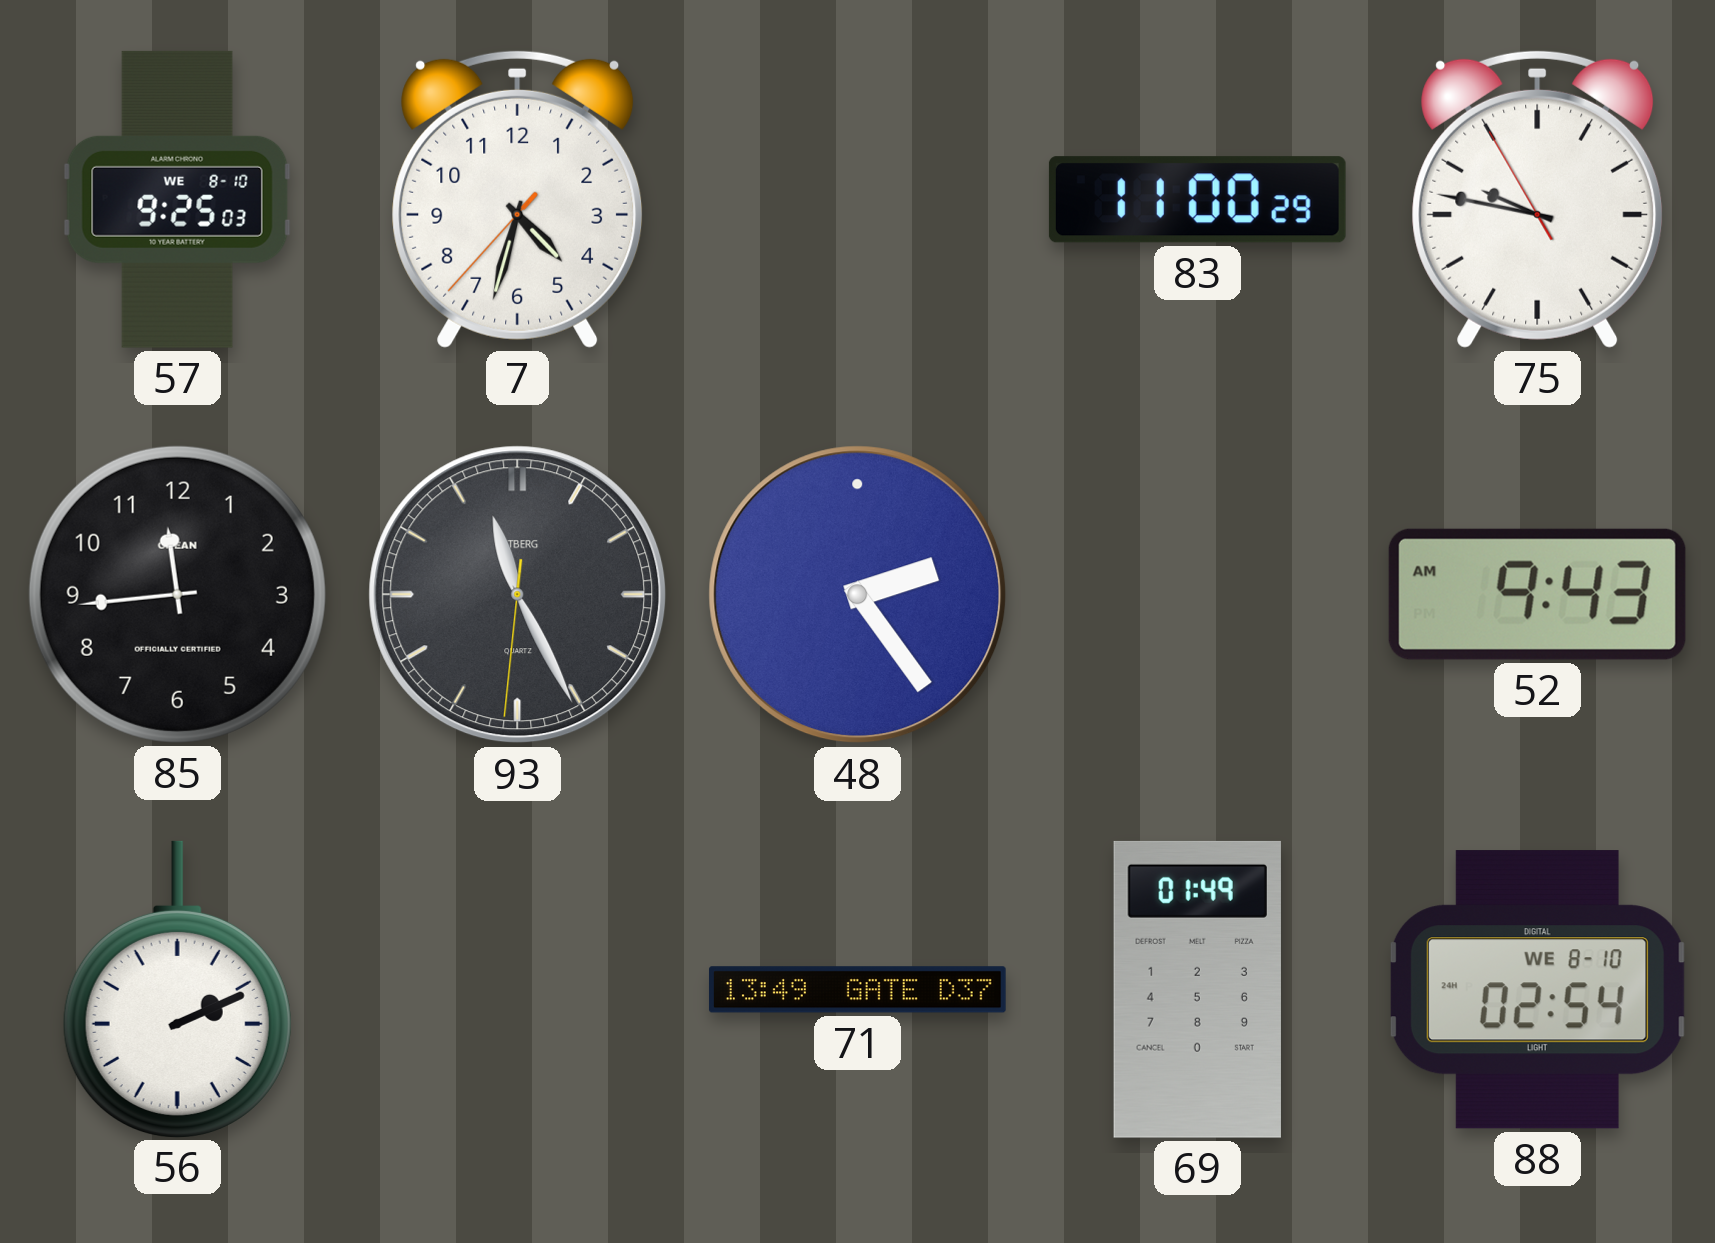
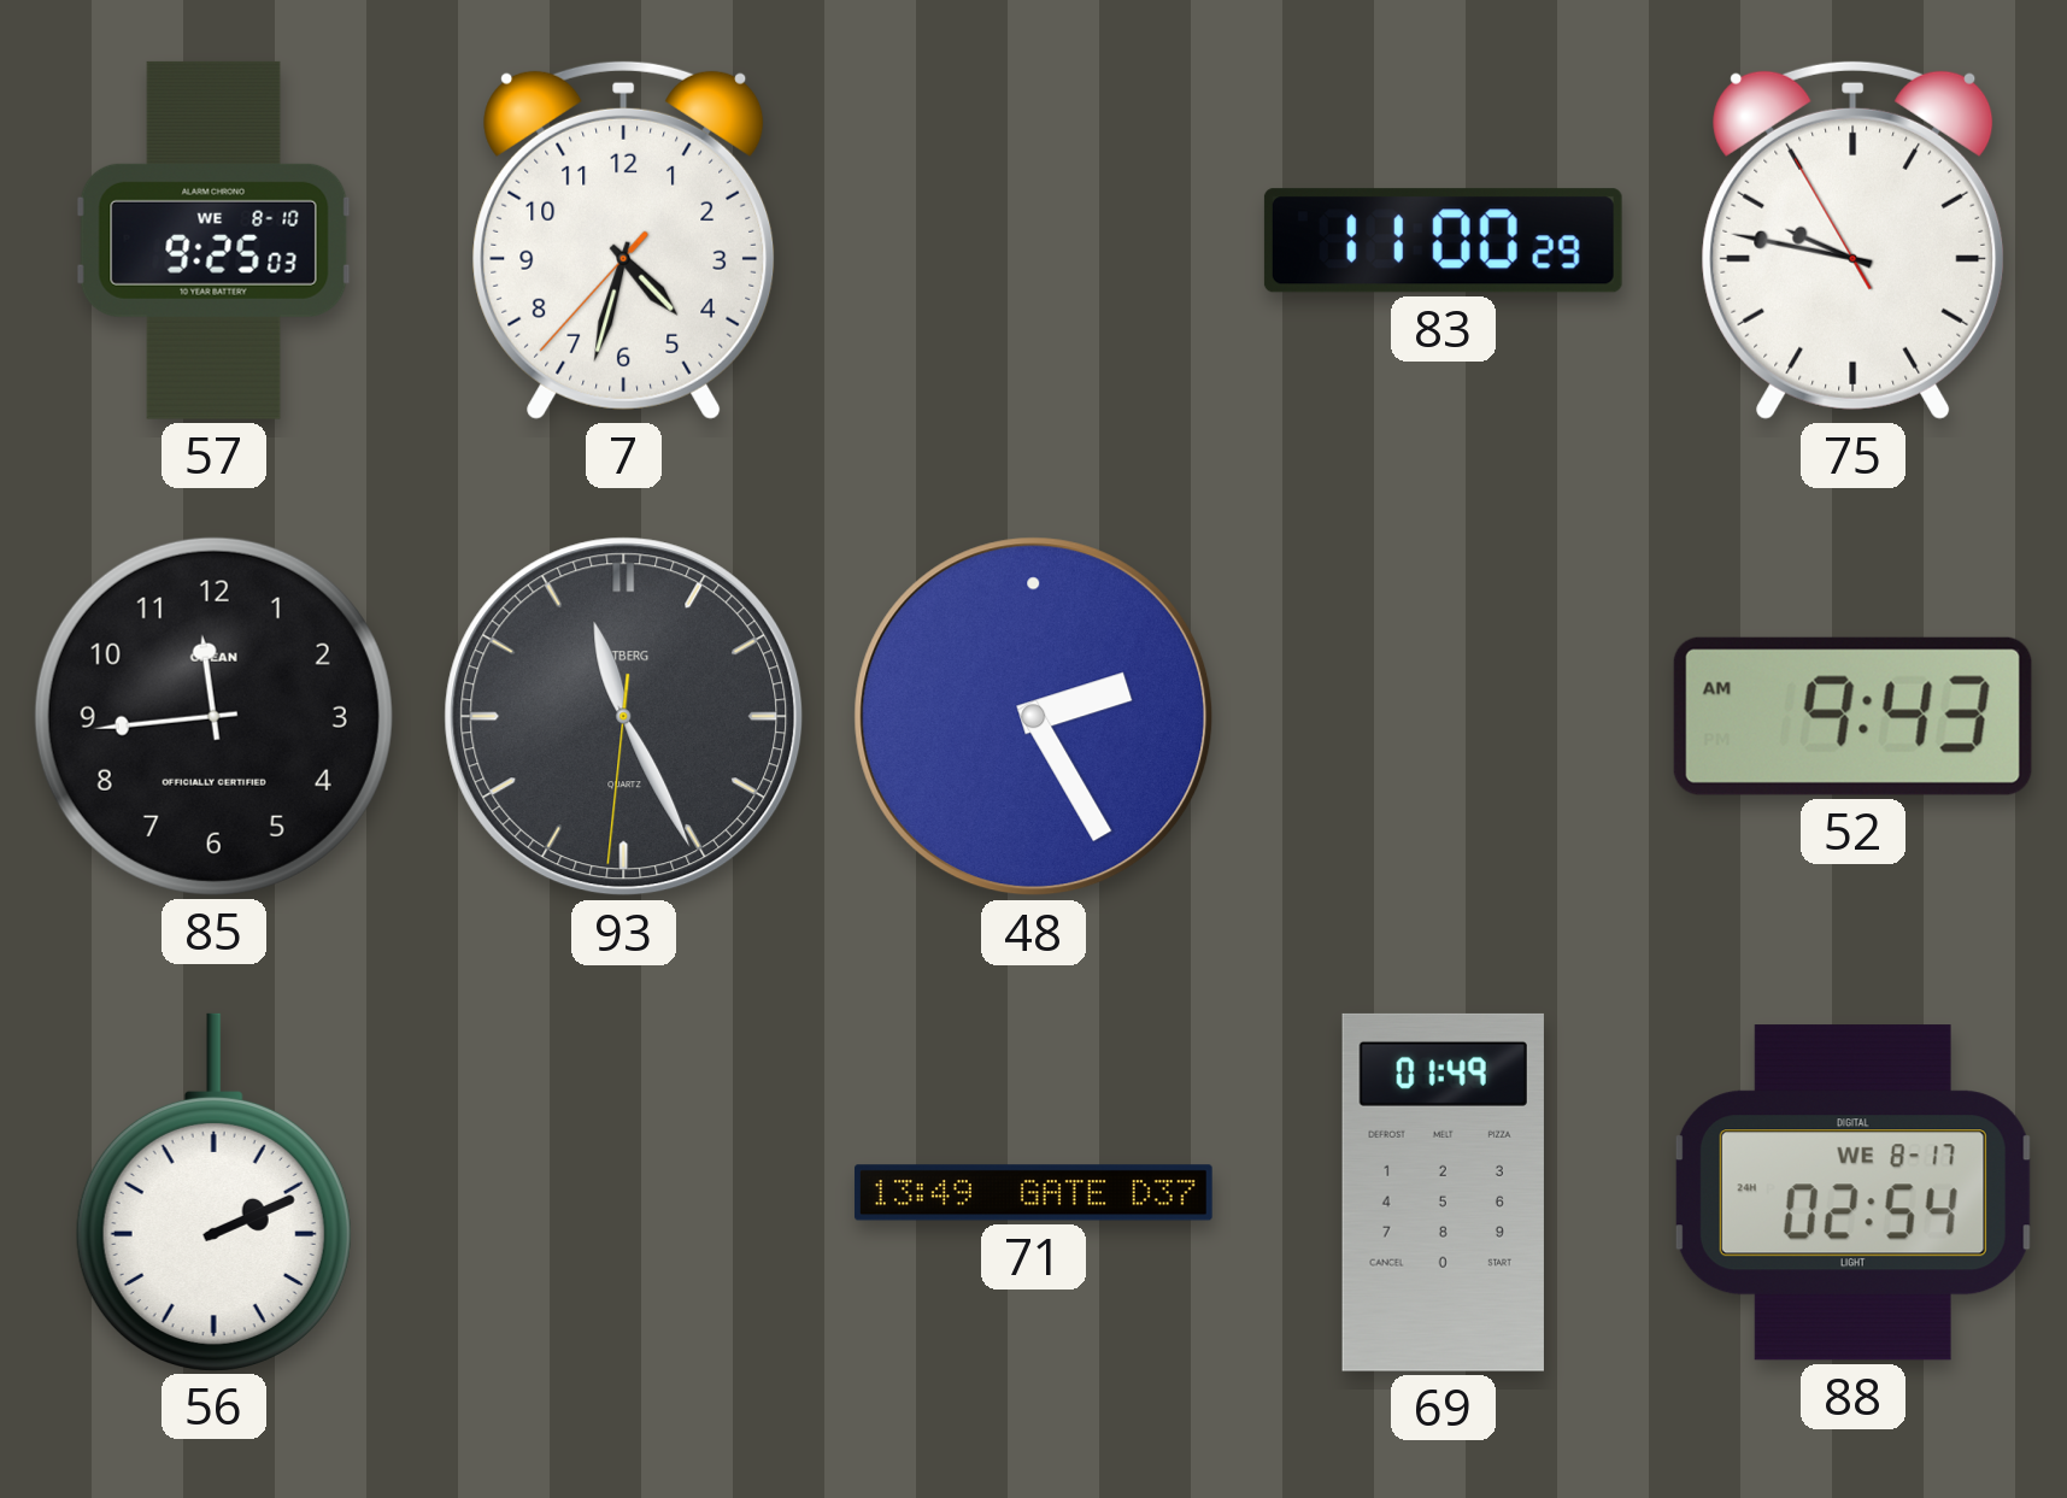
48: 2:24 -> 2:25
88 date: WE 8-10 -> WE 8-17
